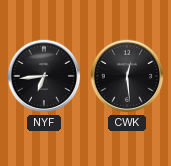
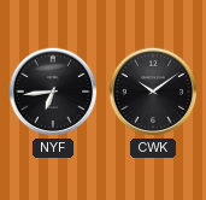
CWK: 12:29 -> 10:09
